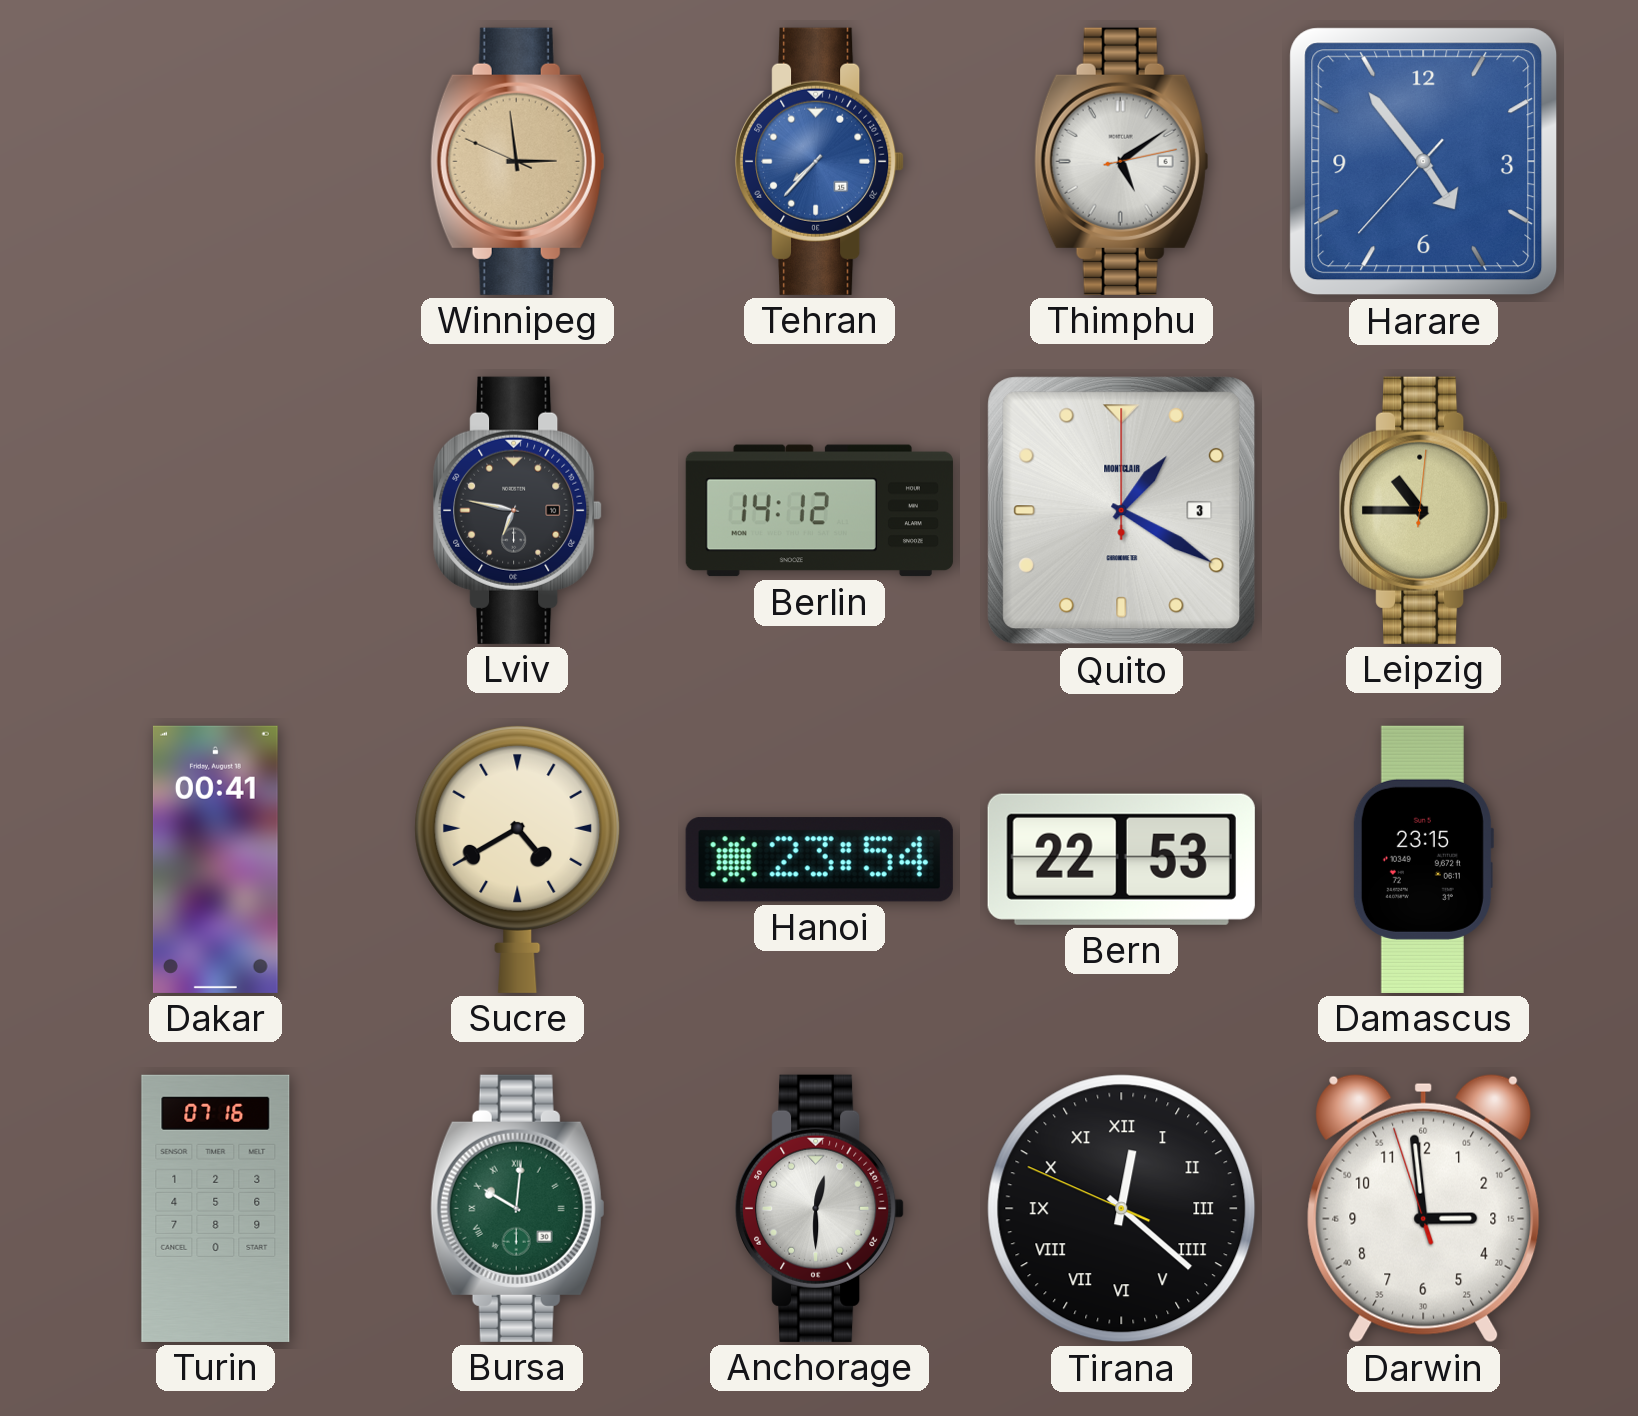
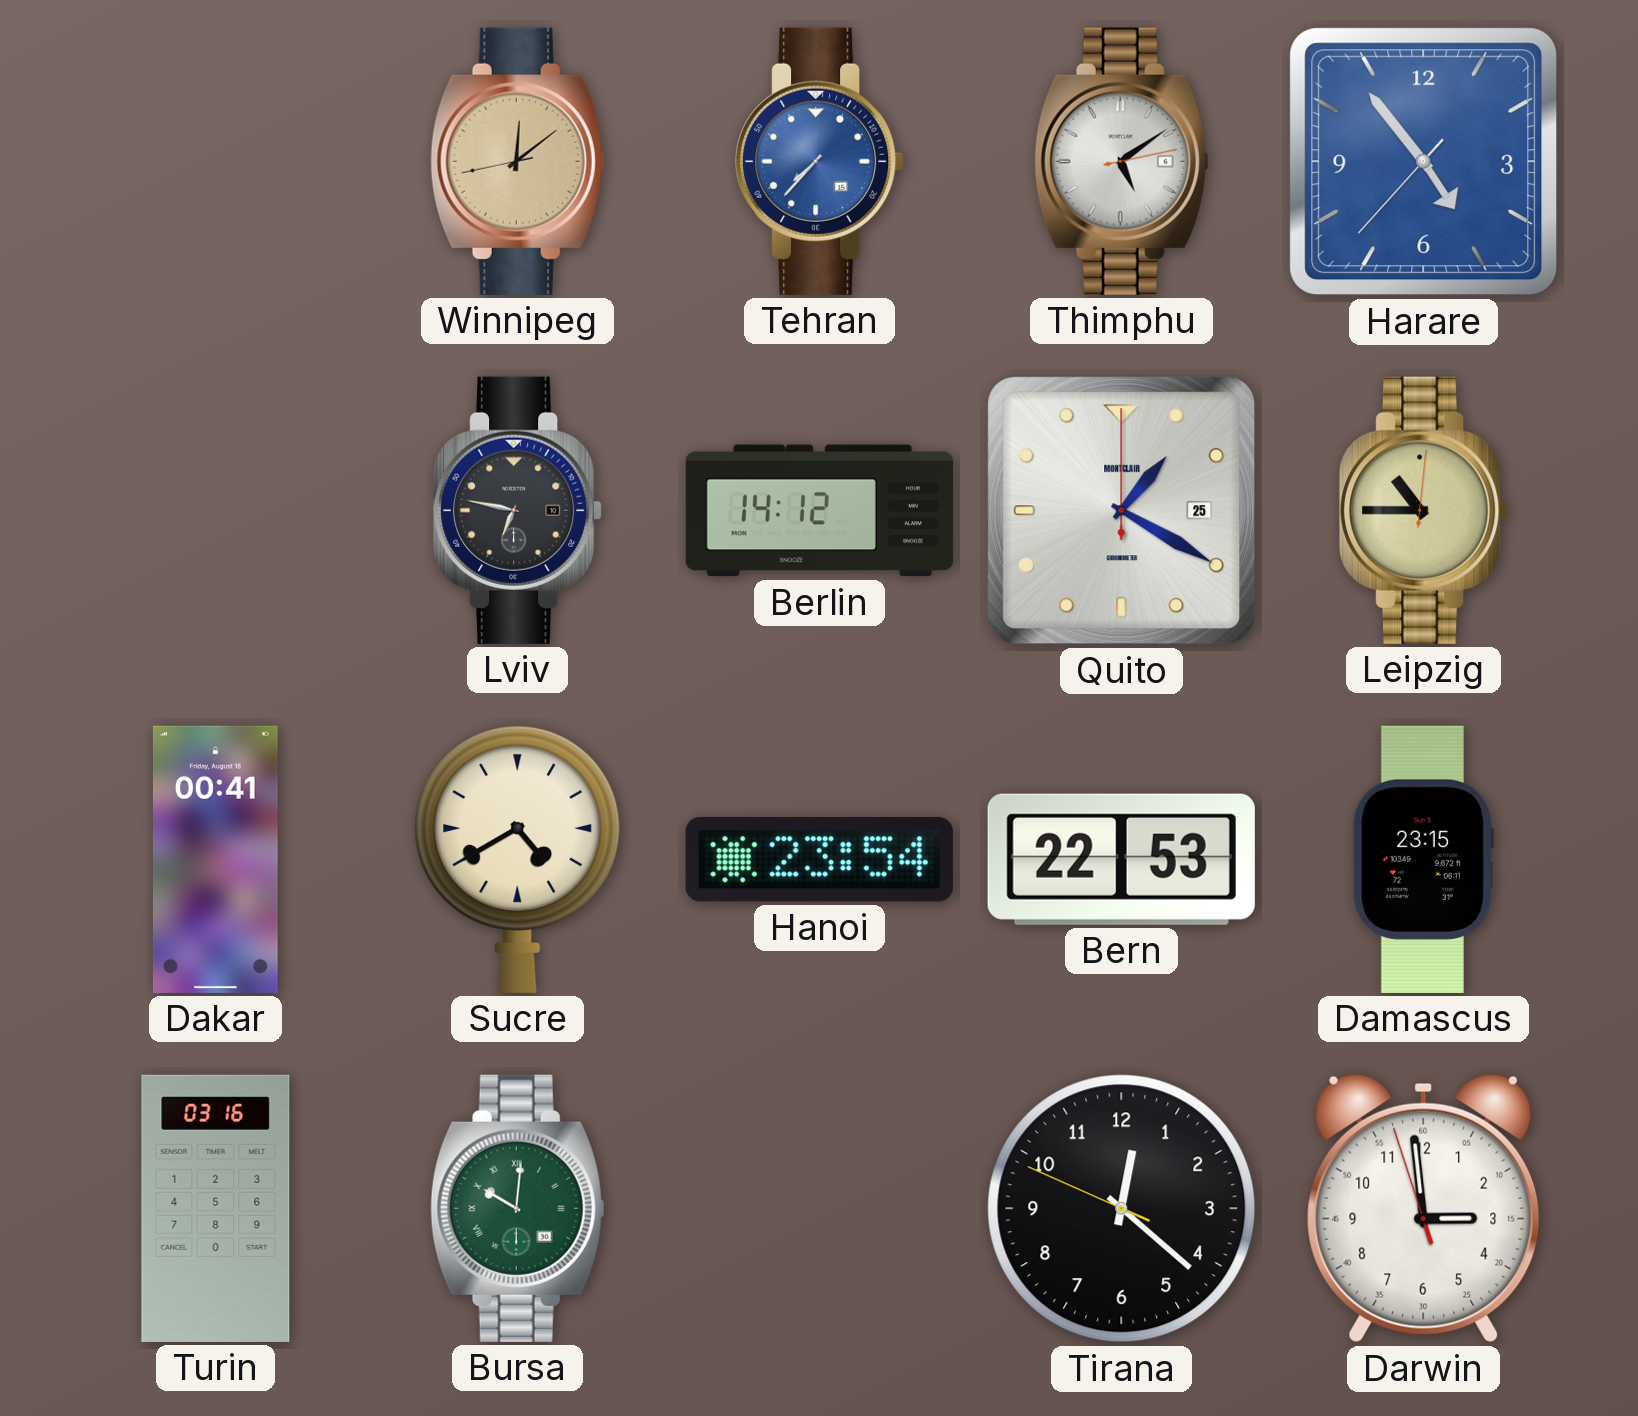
Winnipeg: 2:58 -> 12:08
Quito date: 3 -> 25
Turin: 07:16 -> 03:16
Anchorage: 12:30 -> none
Tirana numerals: Roman -> Arabic
